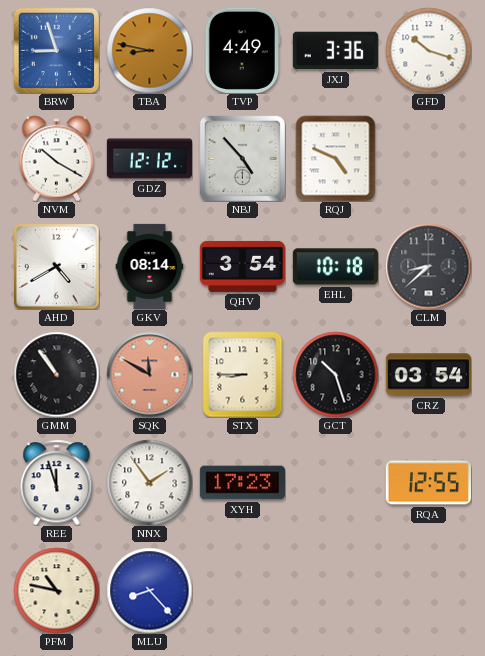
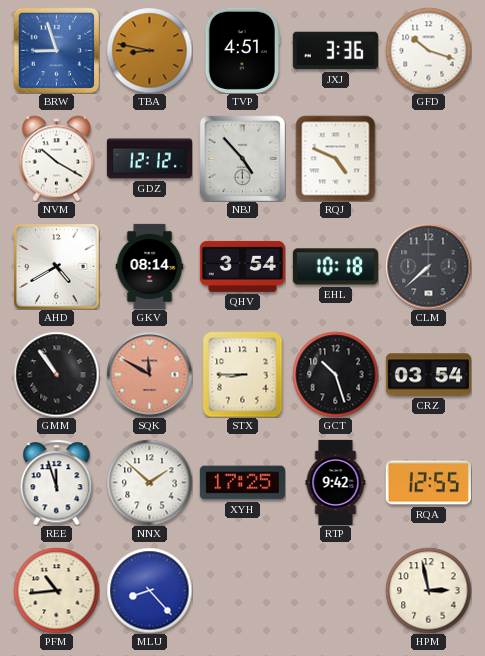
TVP: 4:49 -> 4:51
CLM: 8:38 -> 7:38
NNX: 1:54 -> 1:52
XYH: 17:23 -> 17:25
RTP: none -> 9:42
PFM: 10:47 -> 10:44
HPM: none -> 2:58
